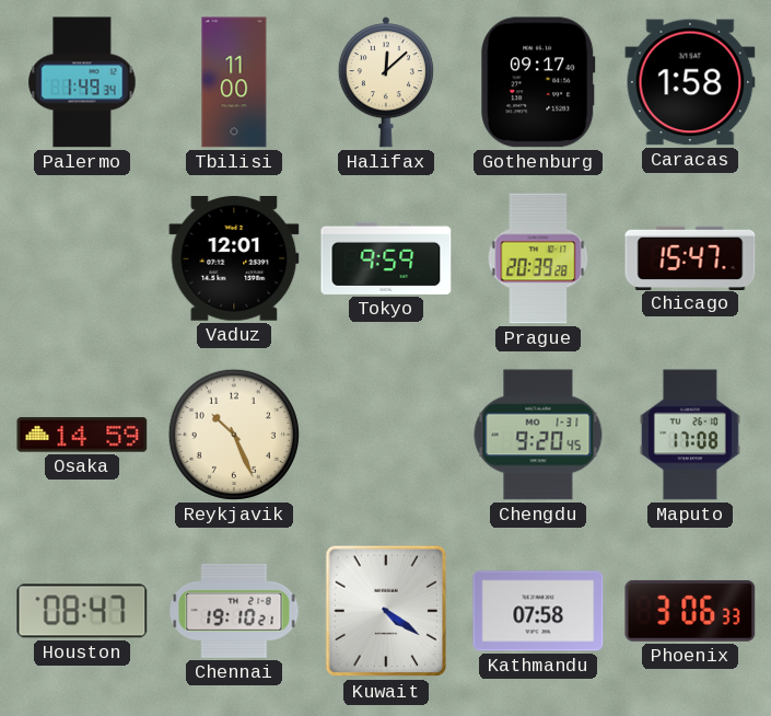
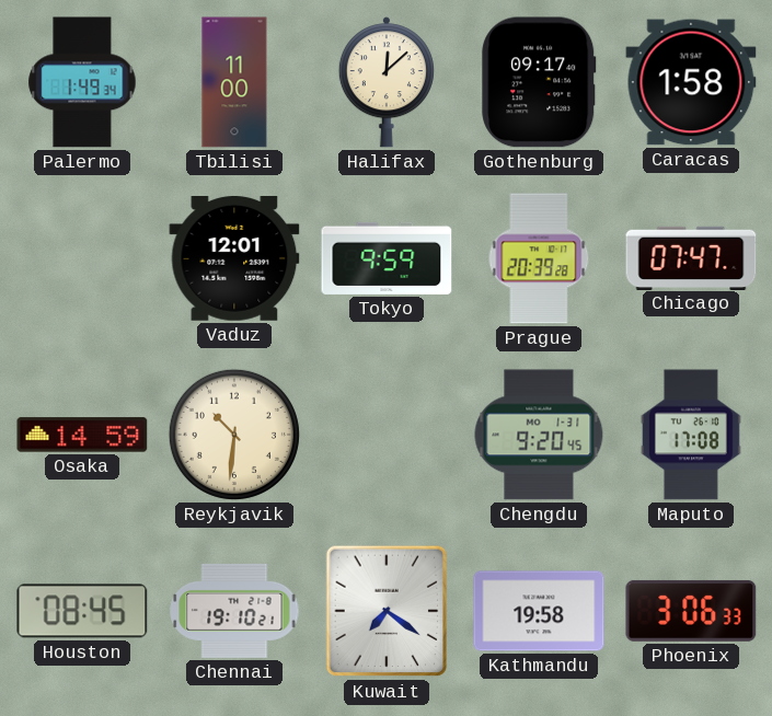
Chicago: 15:47 -> 07:47
Reykjavik: 10:26 -> 10:31
Houston: 08:47 -> 08:45
Kuwait: 4:21 -> 7:21
Kathmandu: 07:58 -> 19:58
